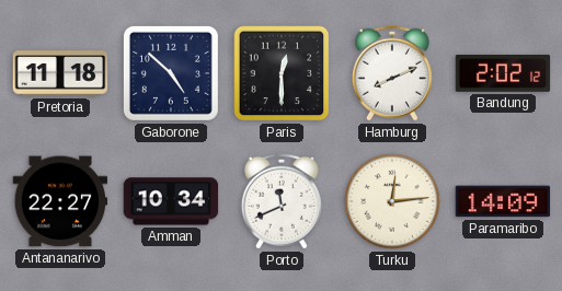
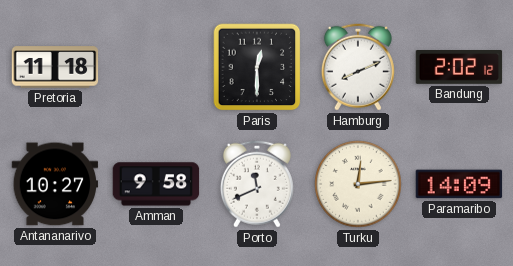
Gaborone: 4:52 -> none
Antananarivo: 22:27 -> 10:27
Amman: 10:34 -> 9:58
